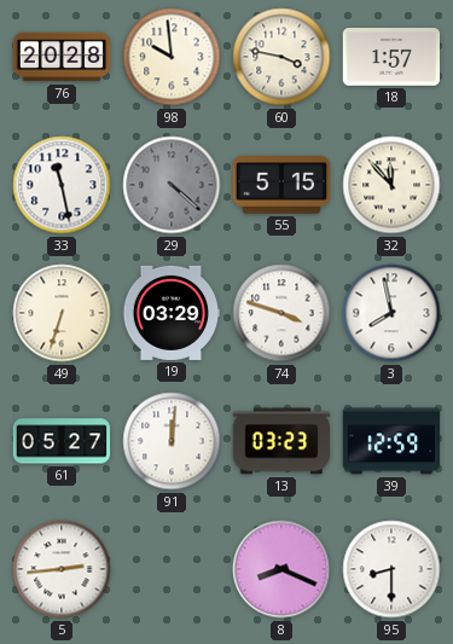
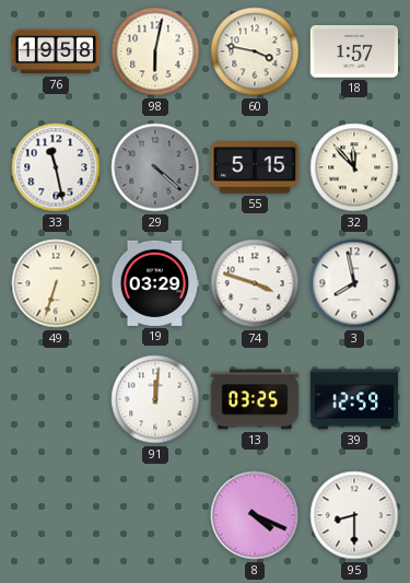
76: 20:28 -> 19:58
98: 9:59 -> 6:02
61: 05:27 -> none
13: 03:23 -> 03:25
5: 2:44 -> none
8: 8:19 -> 4:19
